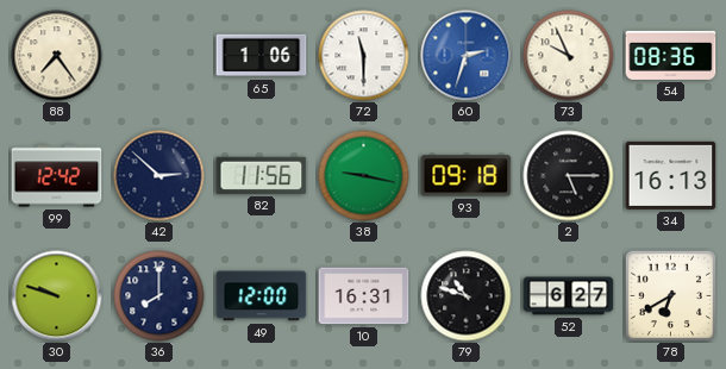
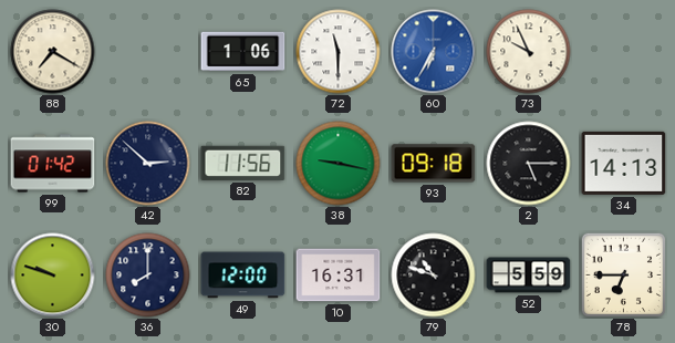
88: 7:24 -> 7:20
60: 2:33 -> 6:35
54: 08:36 -> none
99: 12:42 -> 01:42
34: 16:13 -> 14:13
52: 6:27 -> 5:59
78: 6:40 -> 6:45
